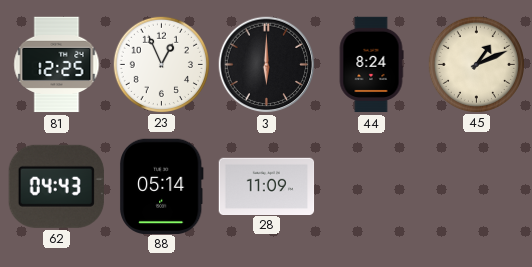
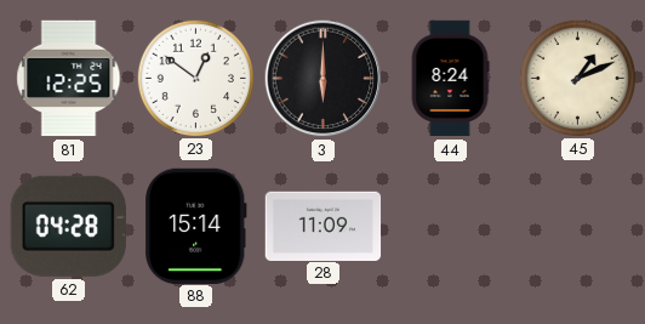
23: 12:56 -> 12:51
62: 04:43 -> 04:28
88: 05:14 -> 15:14
